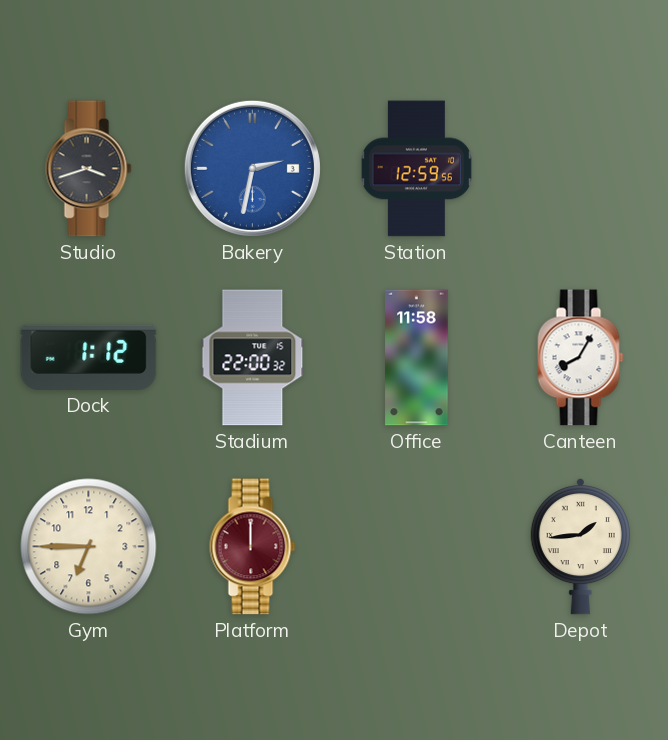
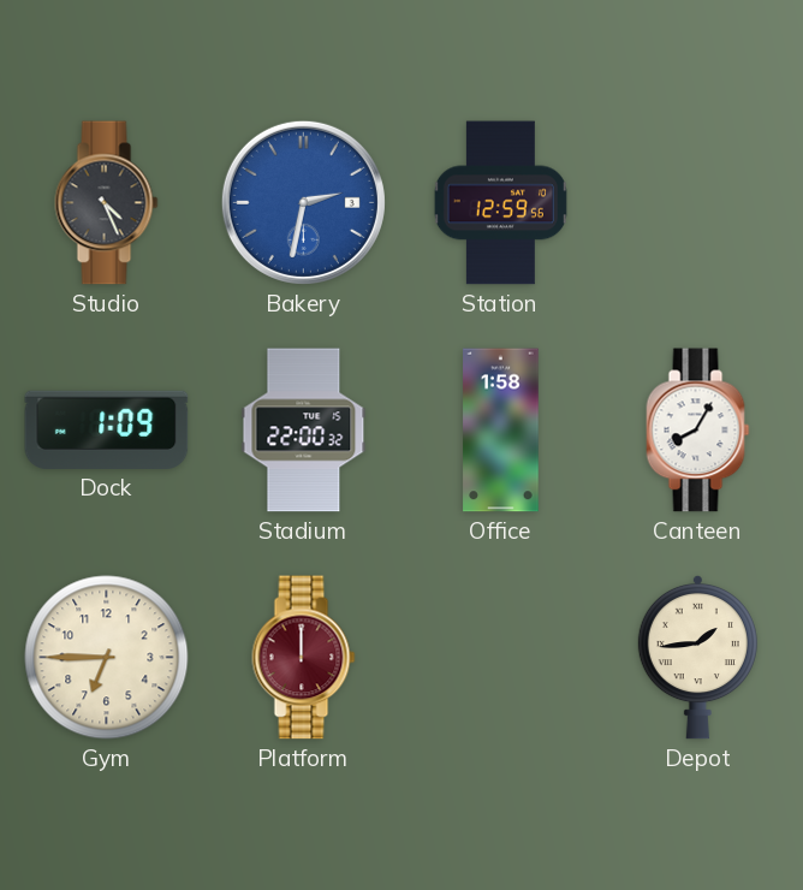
Studio: 3:42 -> 4:26
Dock: 1:12 -> 1:09
Office: 11:58 -> 1:58
